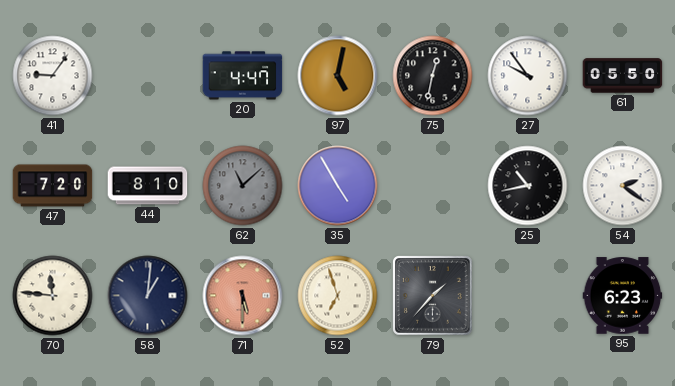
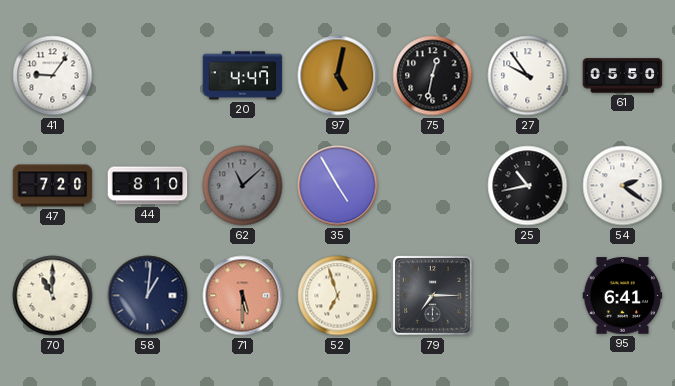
70: 11:46 -> 11:00
79: 1:37 -> 7:15
95: 6:23 -> 6:41
